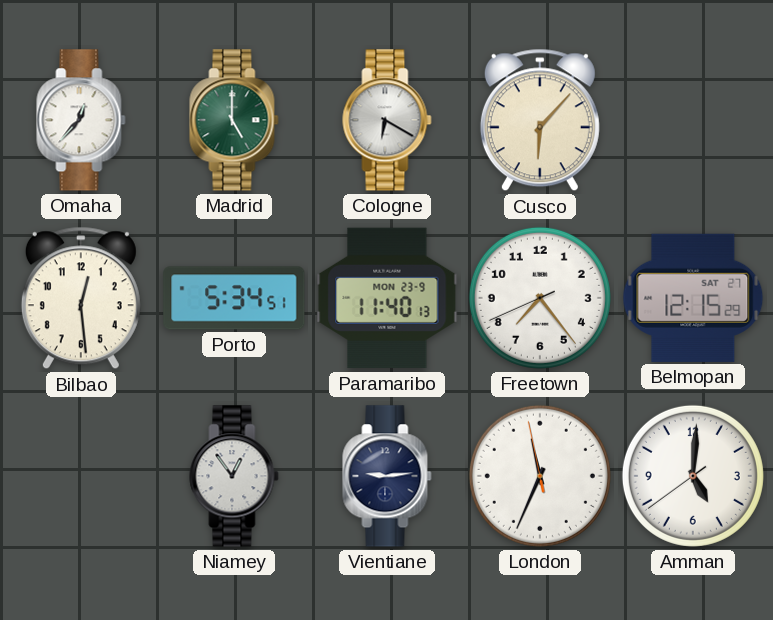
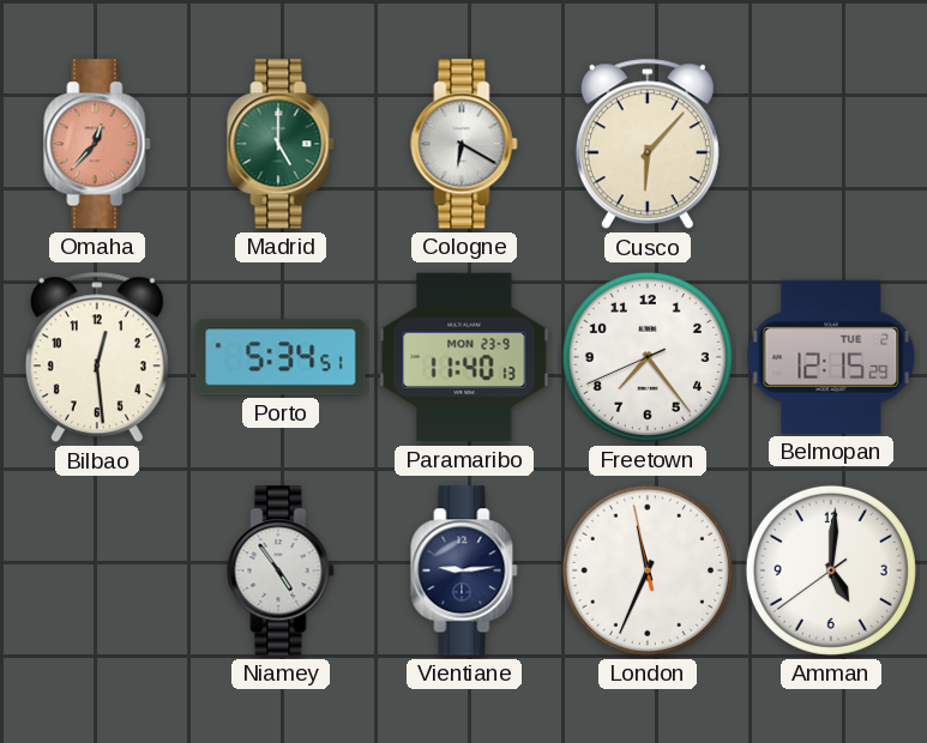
Omaha dial: white -> salmon
Belmopan date: SAT 27 -> TUE 2
Niamey: 12:54 -> 4:54
